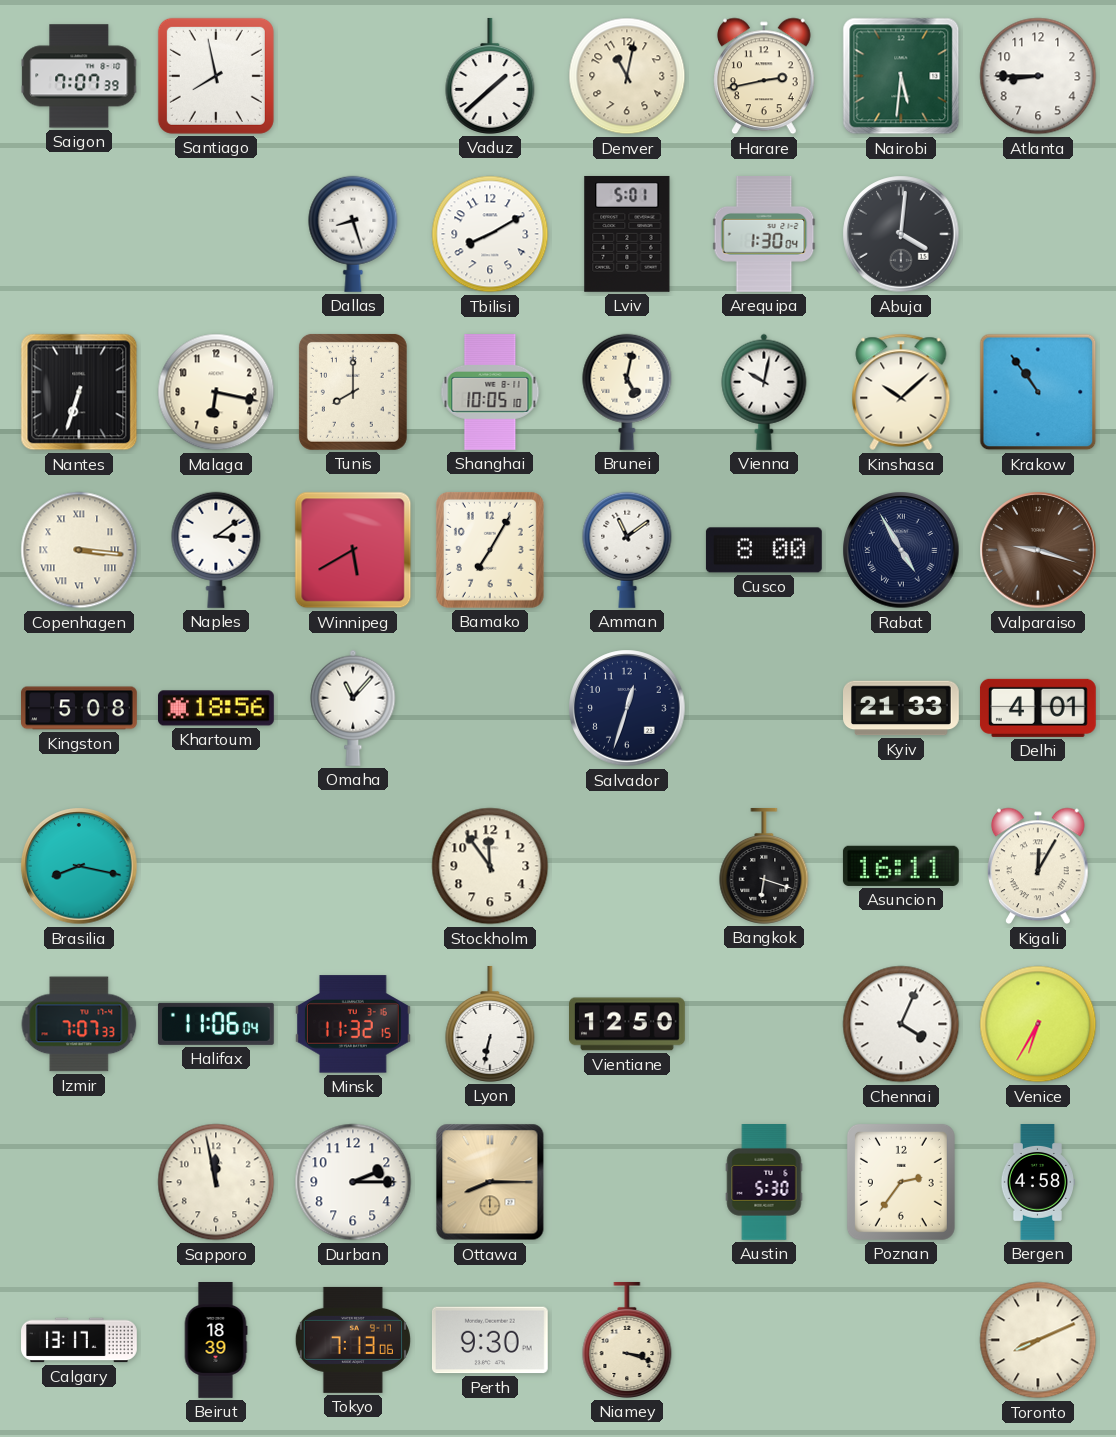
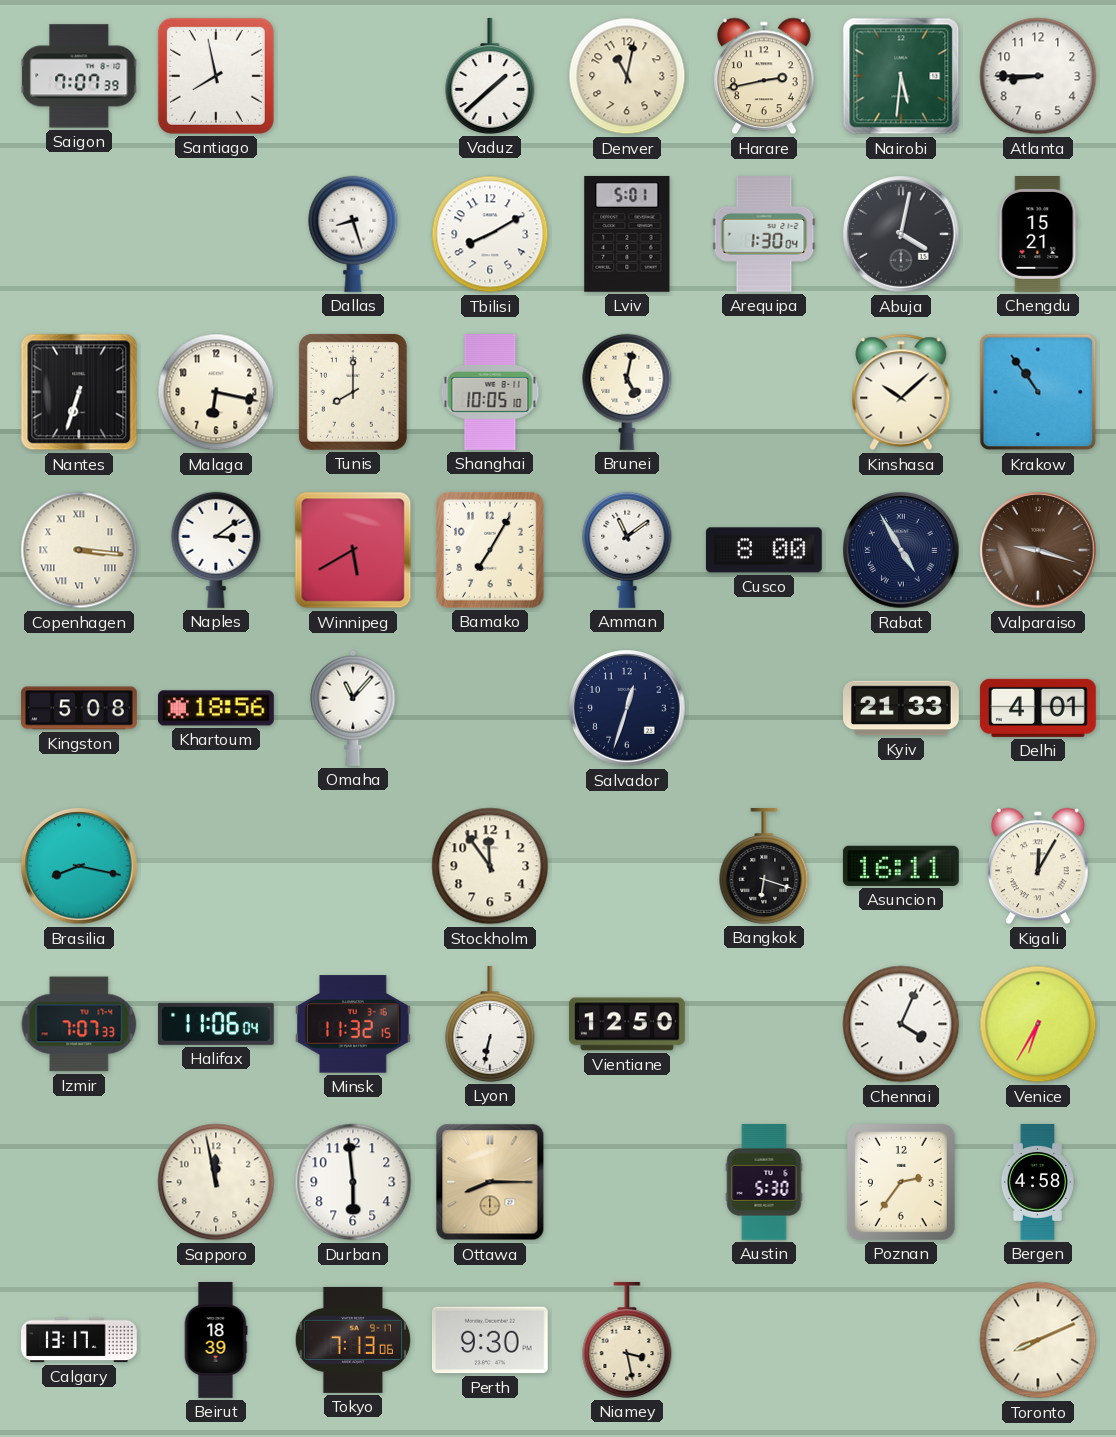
Abuja: 4:01 -> 4:02
Chengdu: none -> 15:21
Vienna: 10:02 -> none
Durban: 2:15 -> 5:59
Niamey: 3:18 -> 3:28
